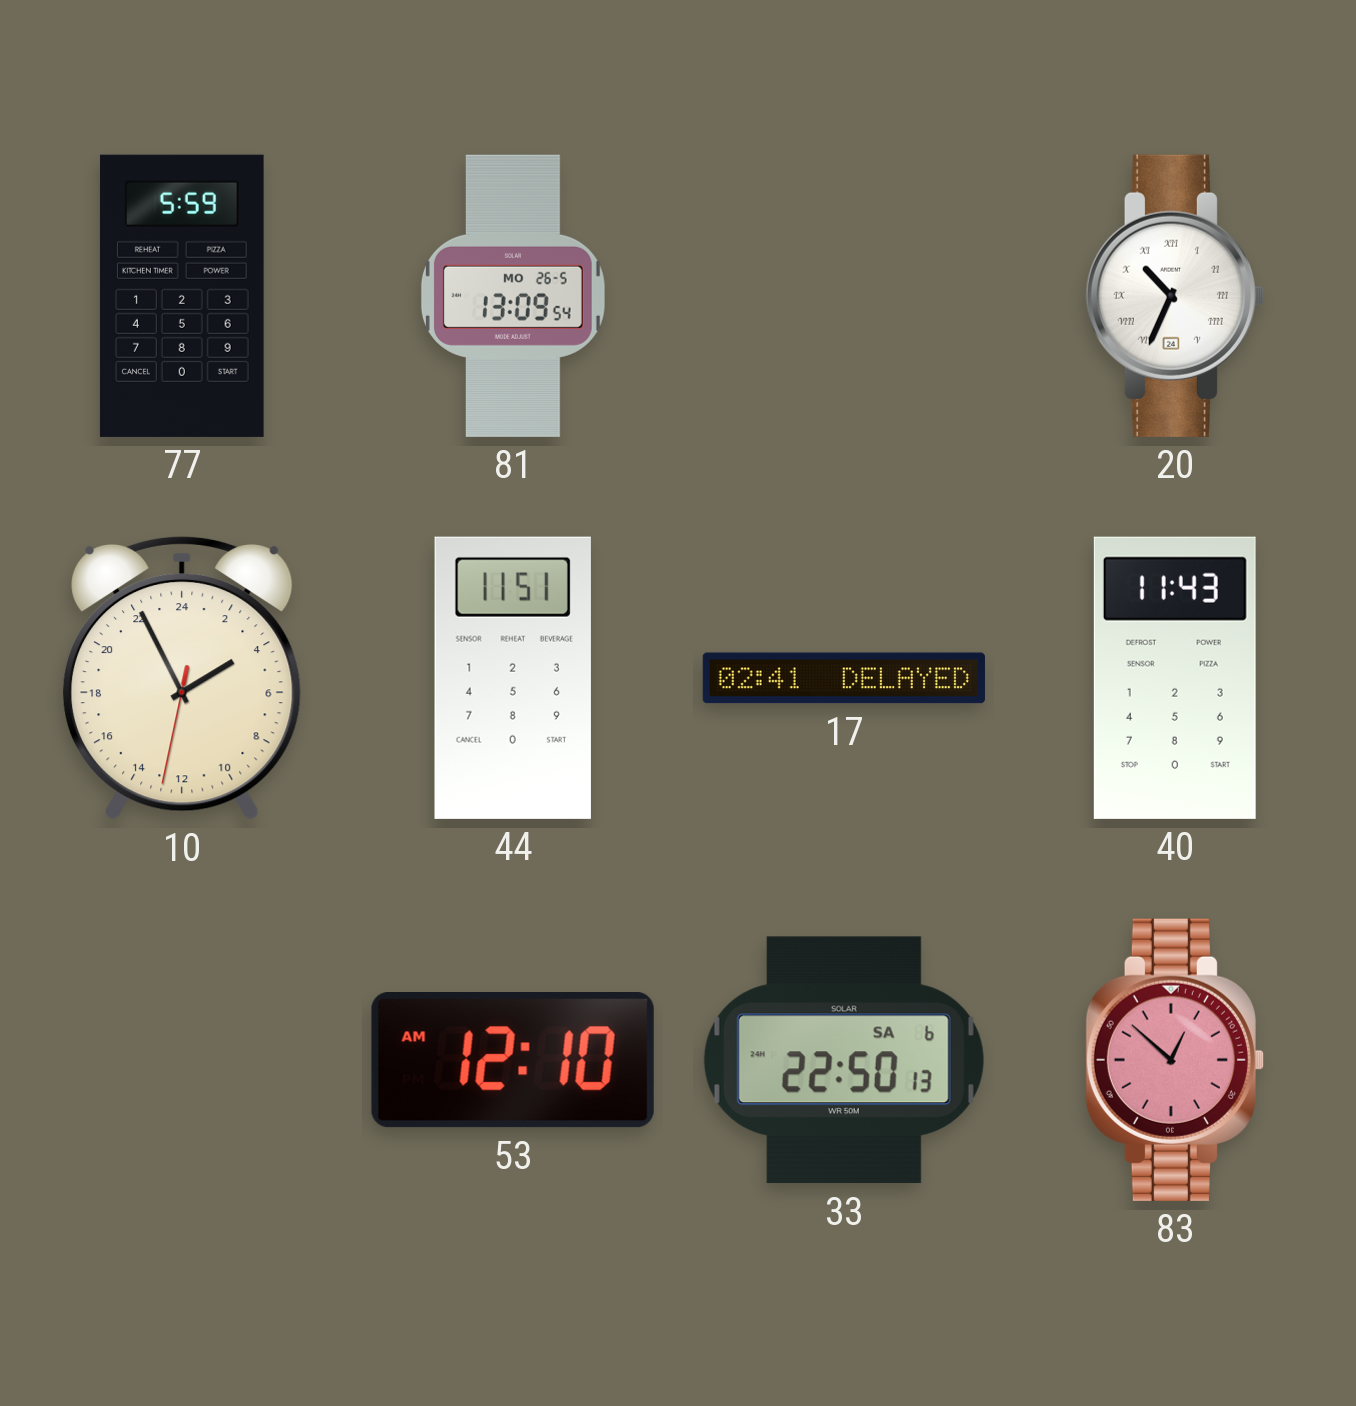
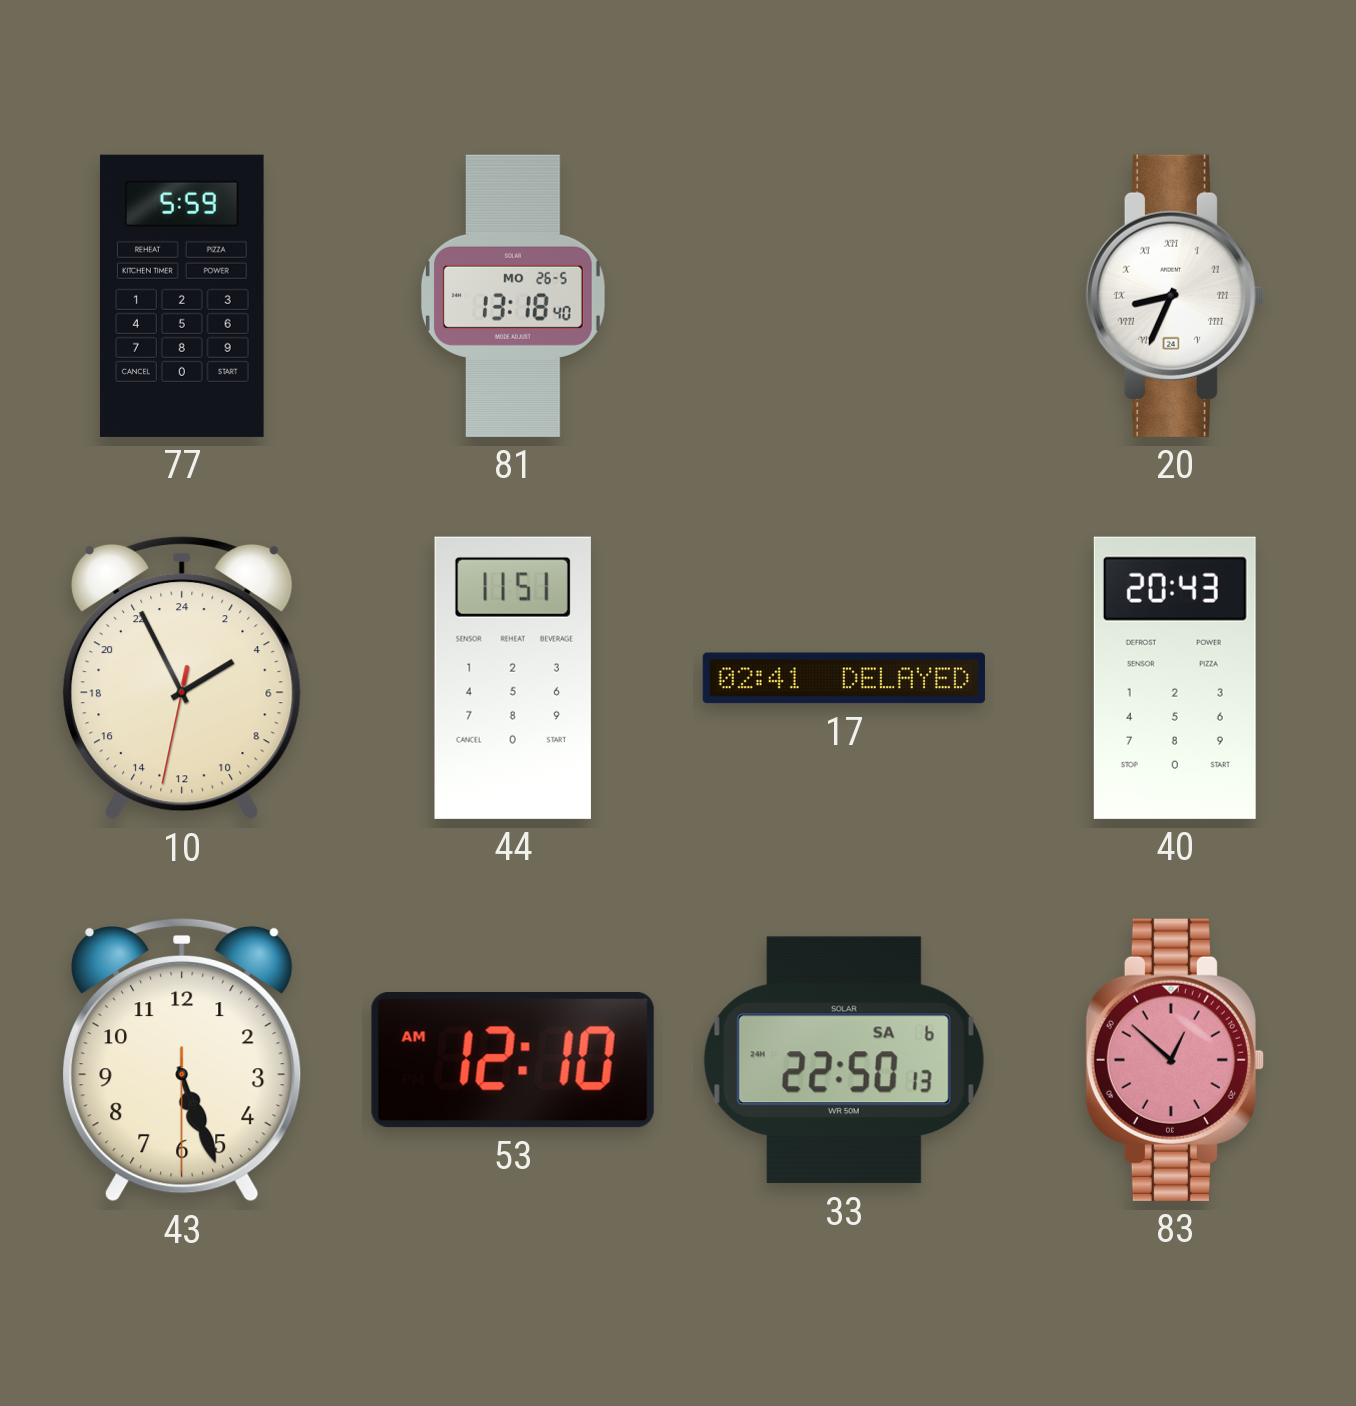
81: 13:09 -> 13:18
20: 10:34 -> 8:34
40: 11:43 -> 20:43
43: none -> 5:26
